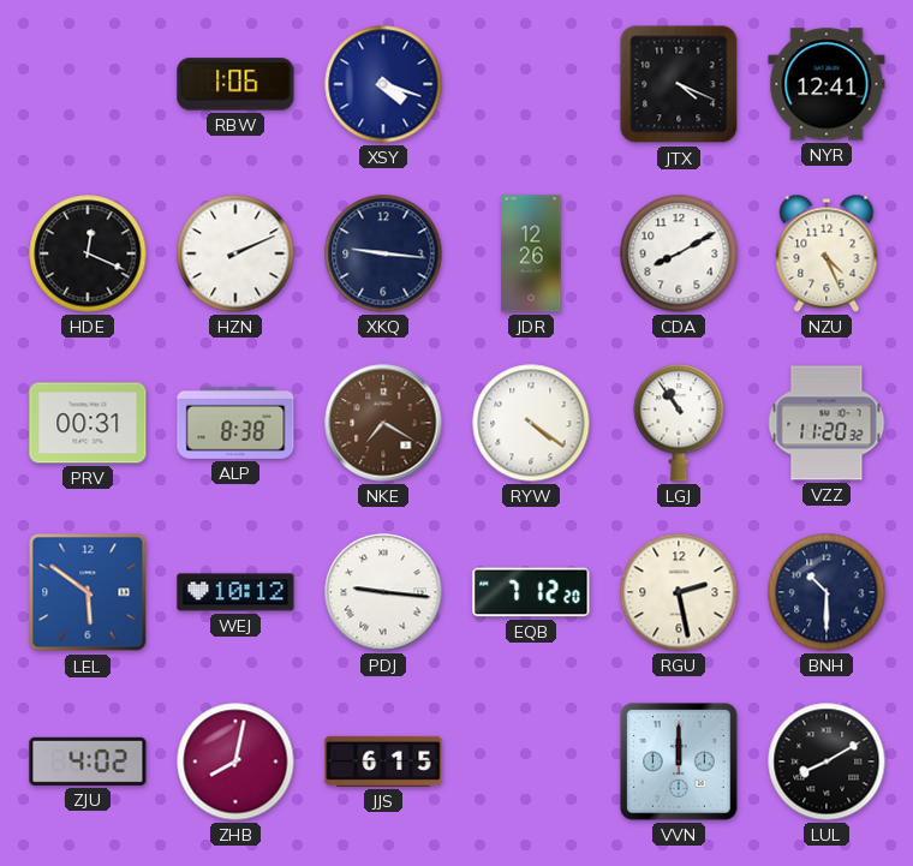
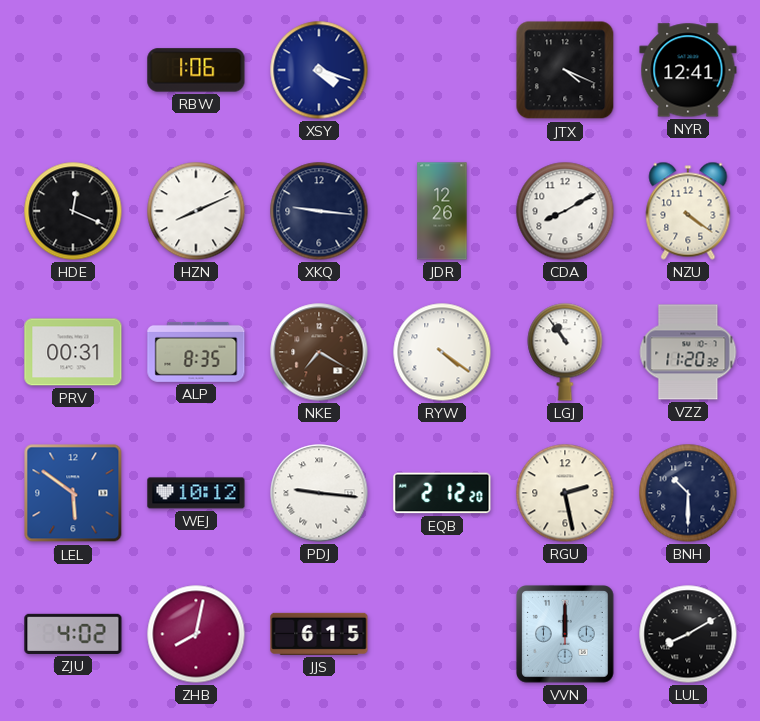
HZN: 2:11 -> 8:11
NZU: 4:26 -> 4:21
ALP: 8:38 -> 8:35
EQB: 7:12 -> 2:12
